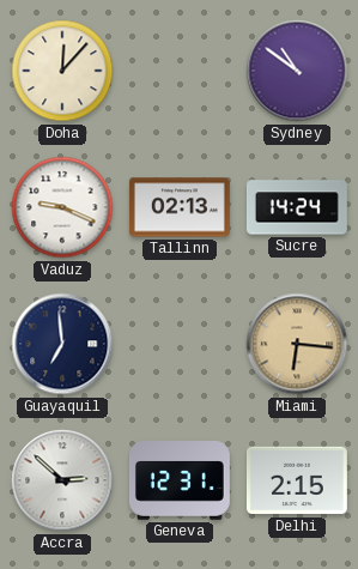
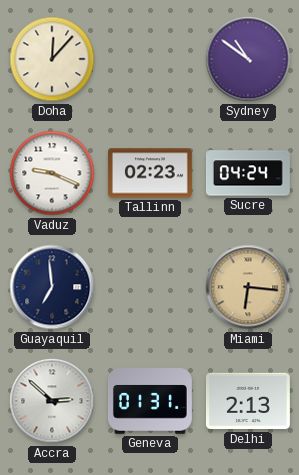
Tallinn: 02:13 -> 02:23
Sucre: 14:24 -> 04:24
Geneva: 12:31 -> 01:31
Delhi: 2:15 -> 2:13
